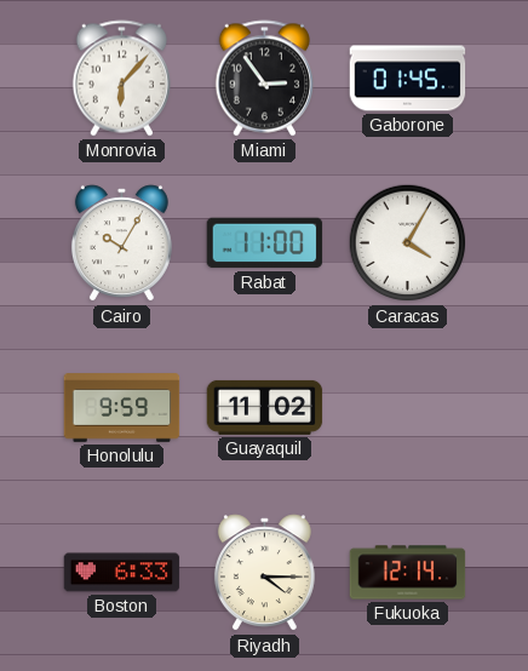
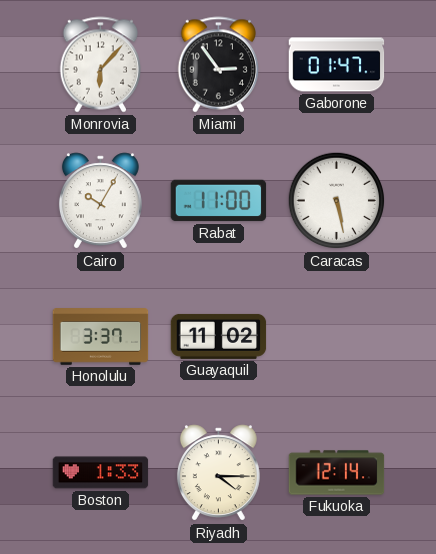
Gaborone: 01:45 -> 01:47
Caracas: 4:05 -> 5:28
Honolulu: 9:59 -> 3:37
Boston: 6:33 -> 1:33
